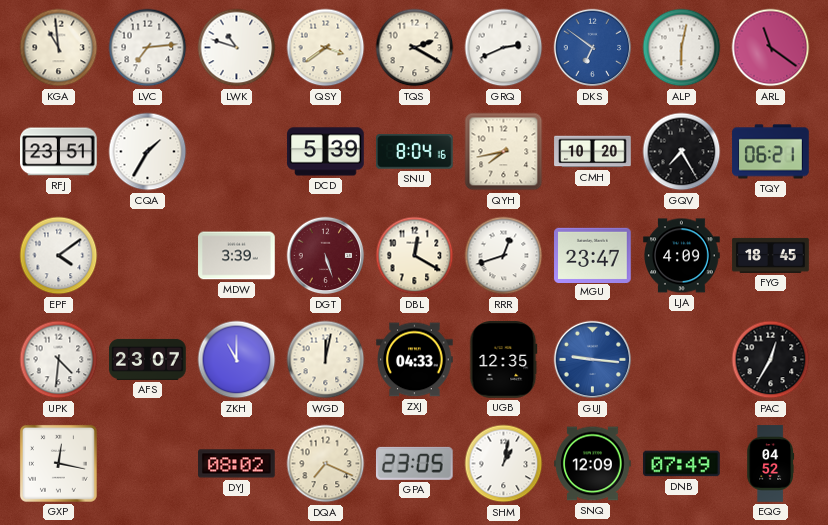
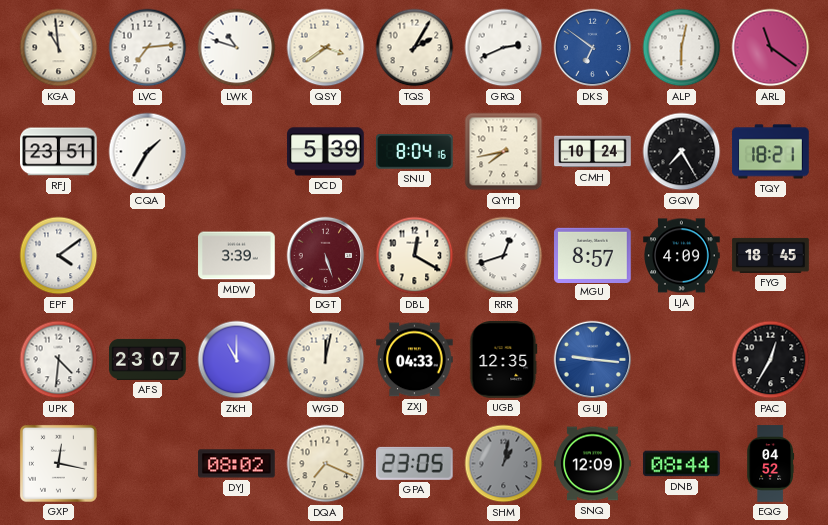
TQS: 2:20 -> 2:05
CMH: 10:20 -> 10:24
TQY: 06:21 -> 18:21
MGU: 23:47 -> 8:57
SHM dial: white -> grey
DNB: 07:49 -> 08:44
